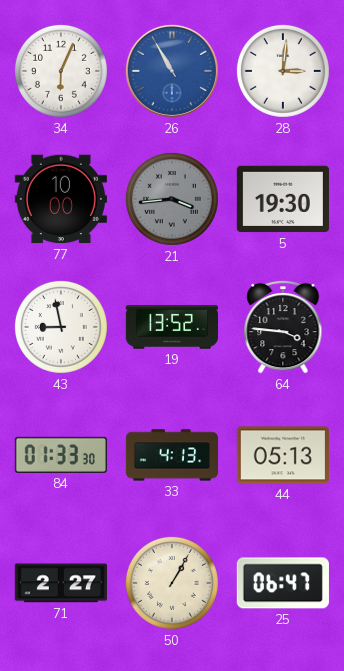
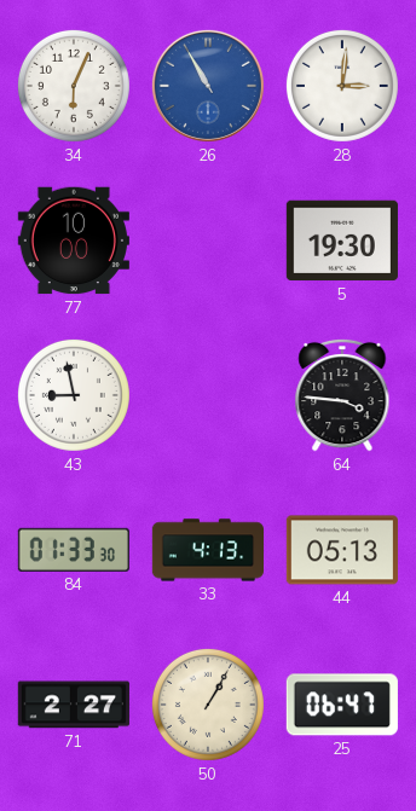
21: 3:44 -> none
19: 13:52 -> none
